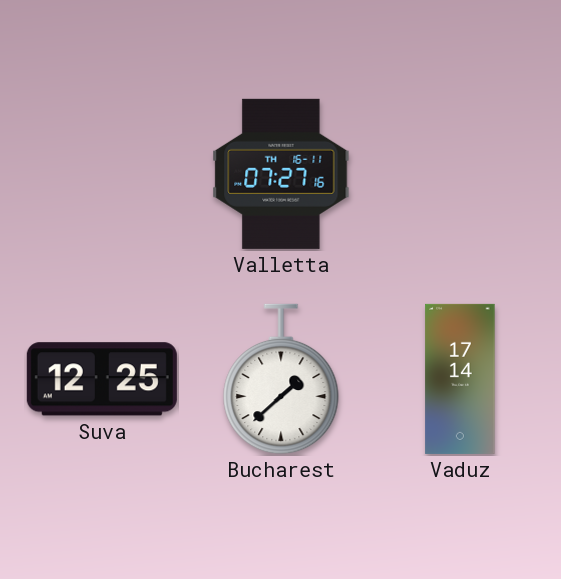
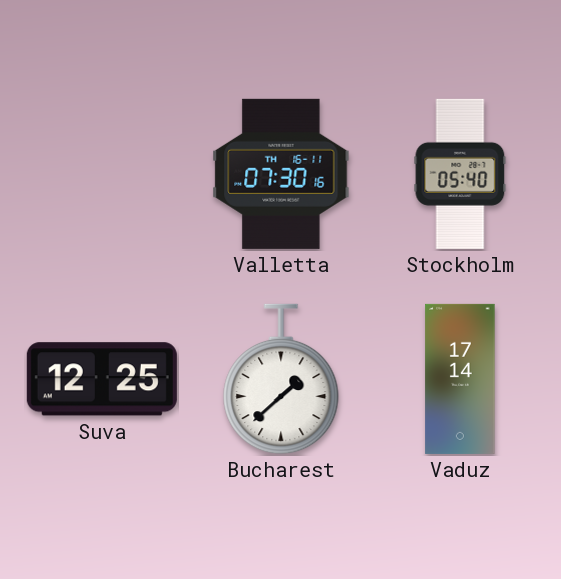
Valletta: 07:27 -> 07:30
Stockholm: none -> 05:40
